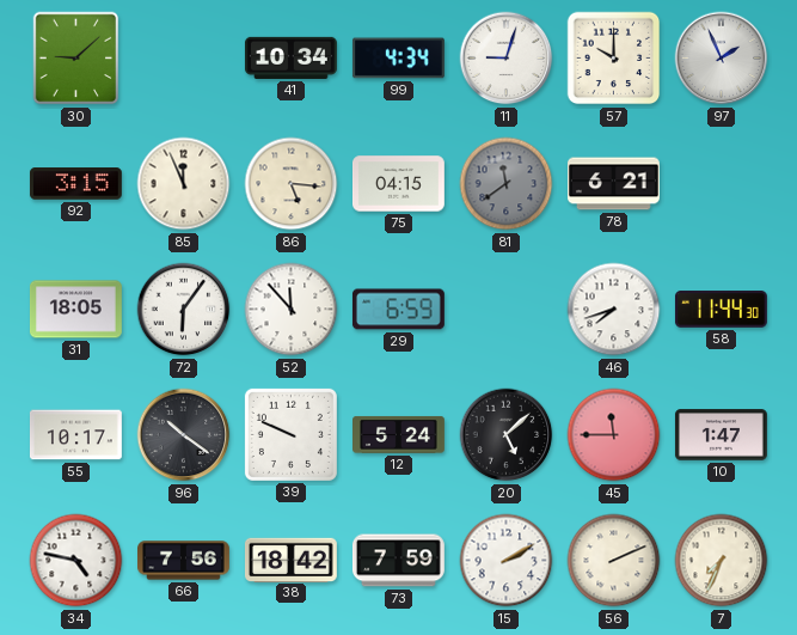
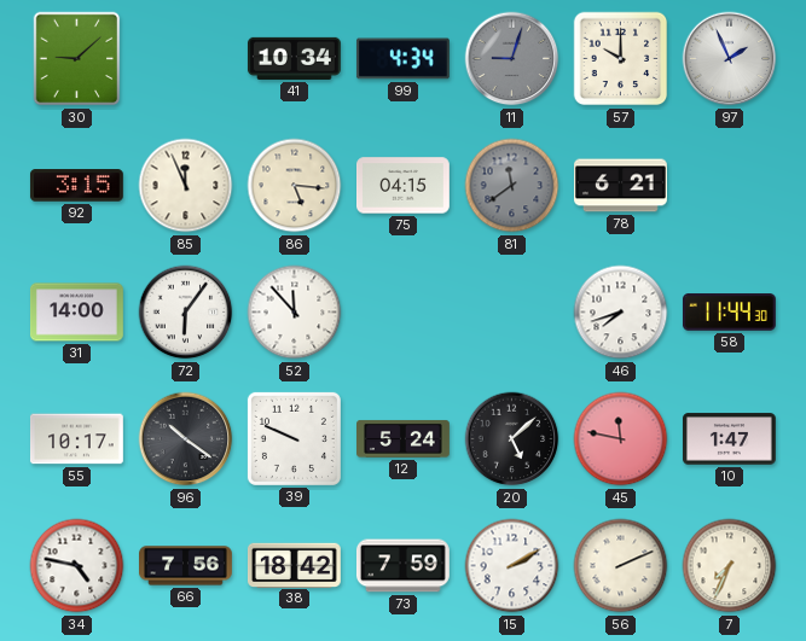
11 dial: white -> grey
31: 18:05 -> 14:00
29: 6:59 -> none
45: 11:45 -> 11:47
